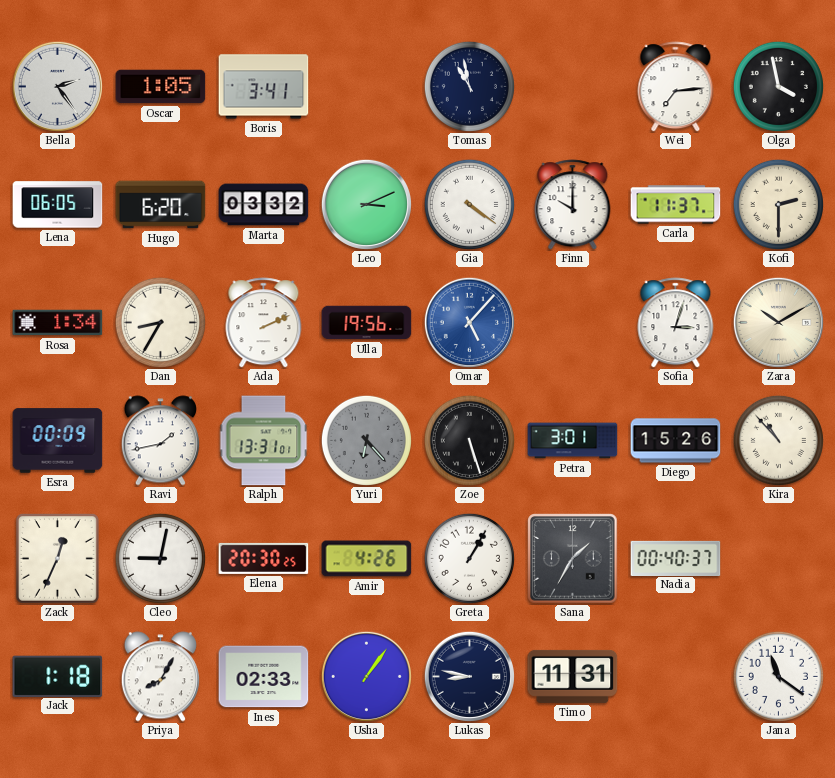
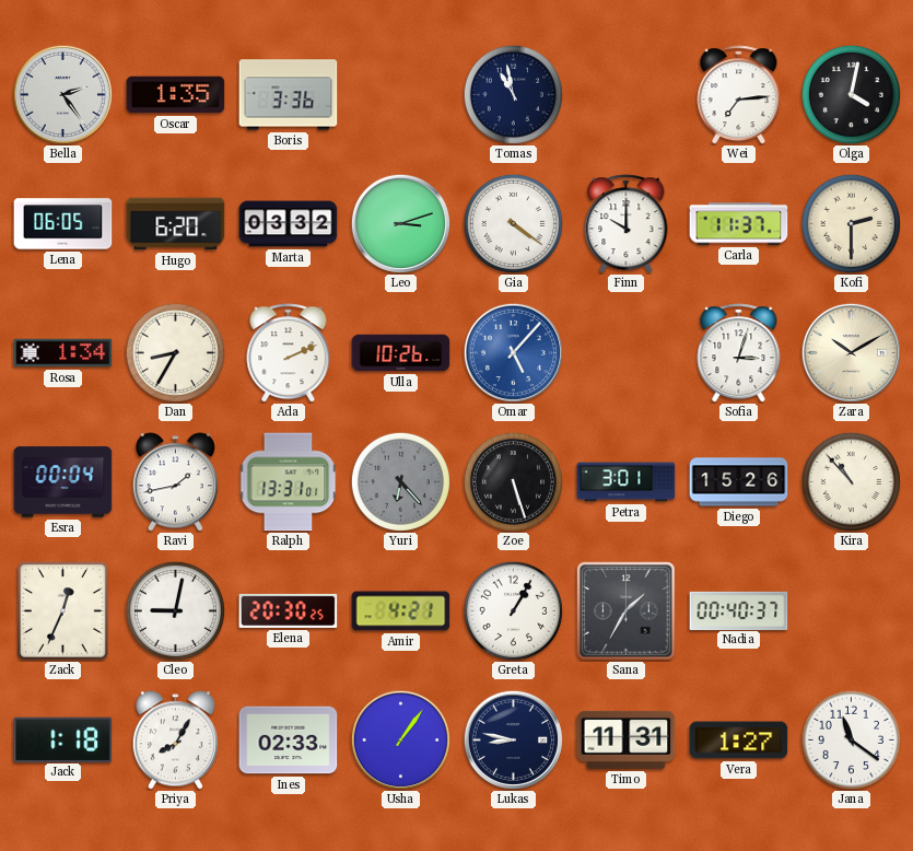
Oscar: 1:05 -> 1:35
Boris: 3:41 -> 3:36
Olga: 3:58 -> 4:02
Leo: 3:11 -> 3:12
Ulla: 19:56 -> 10:26
Esra: 00:09 -> 00:04
Amir: 4:26 -> 4:21
Vera: none -> 1:27
